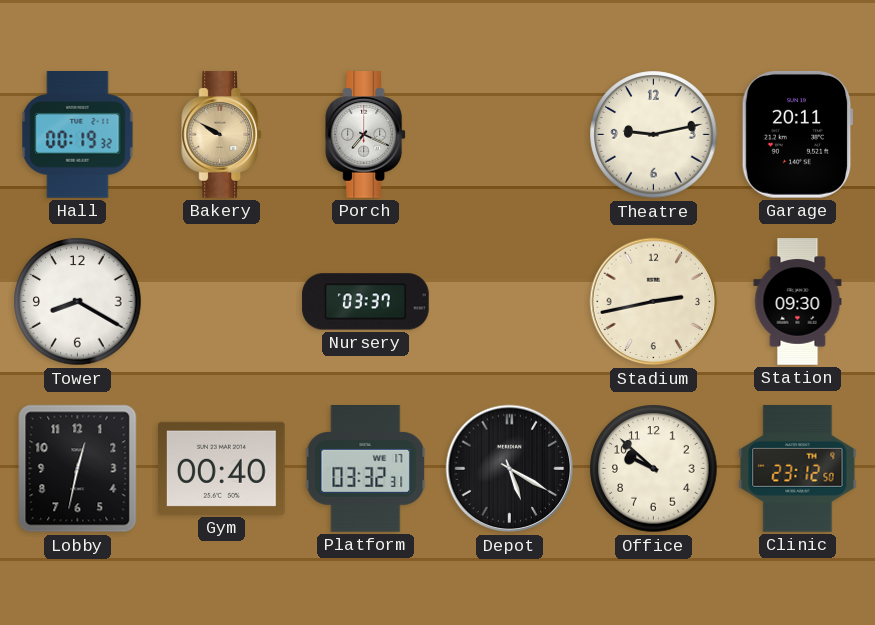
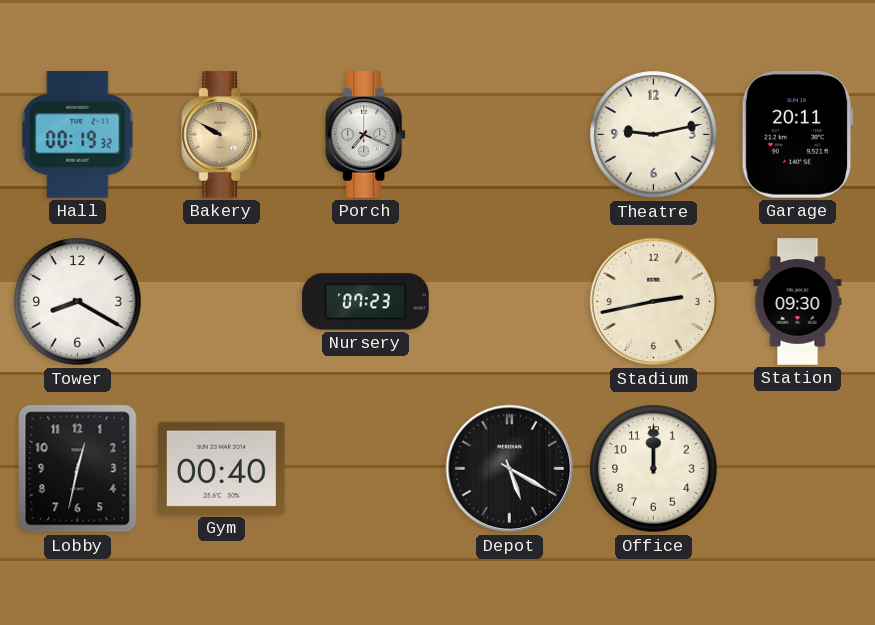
Nursery: 03:37 -> 07:23
Platform: 03:32 -> none
Office: 9:52 -> 12:00
Clinic: 23:12 -> none
